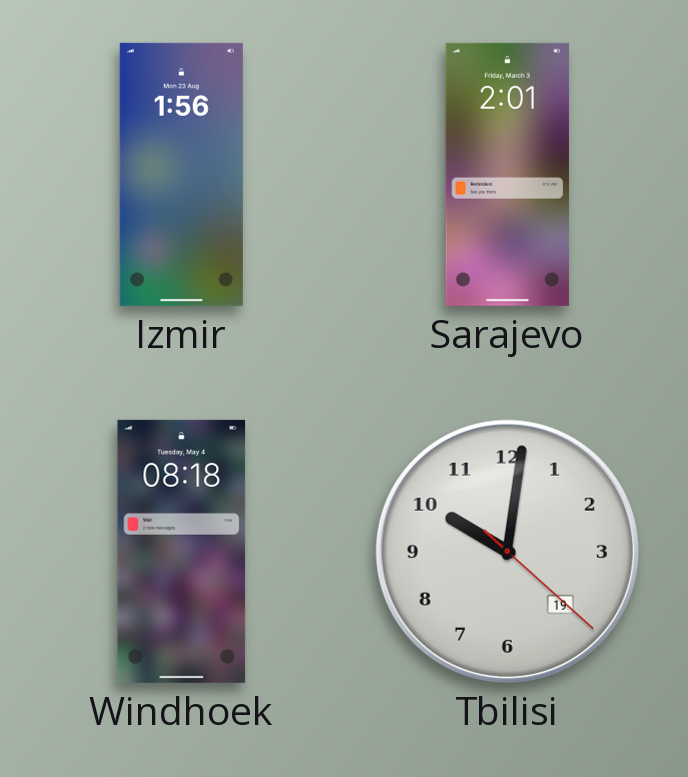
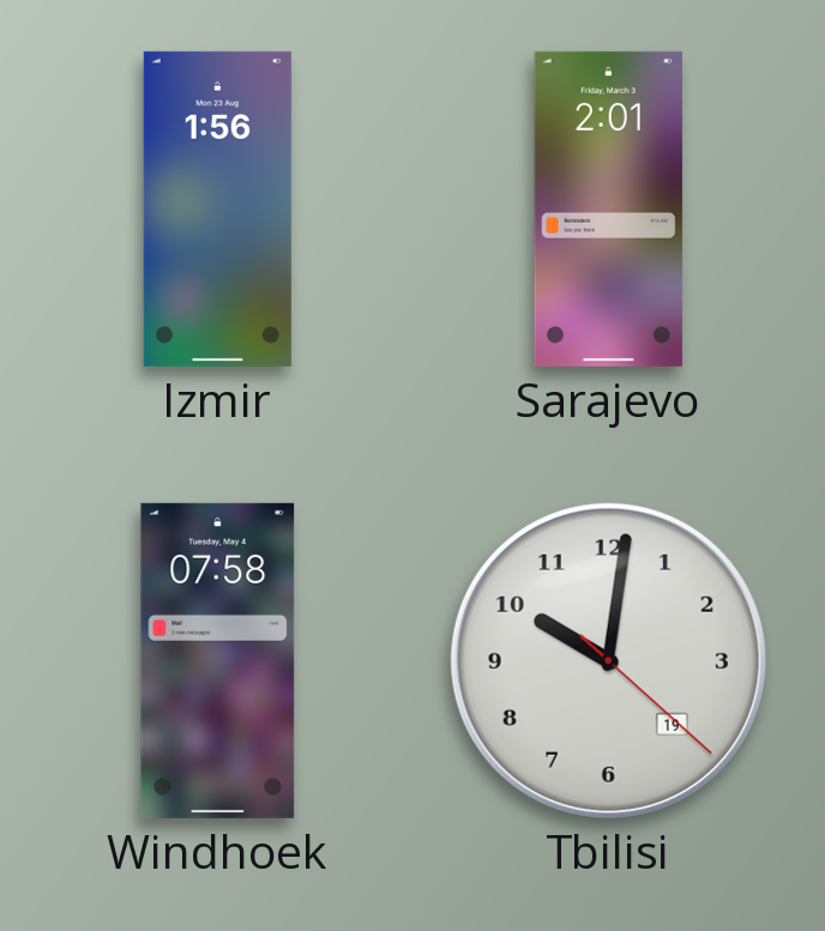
Windhoek: 08:18 -> 07:58
